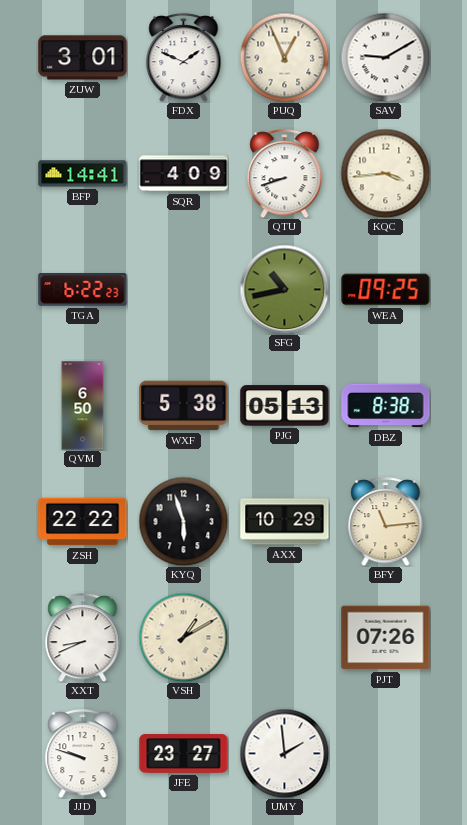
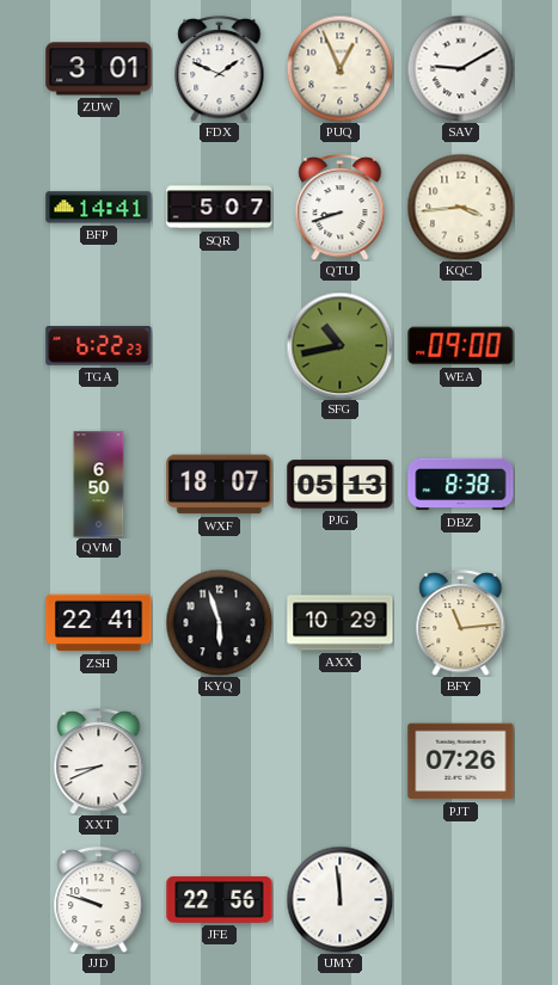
SQR: 4:09 -> 5:07
WEA: 09:25 -> 09:00
WXF: 5:38 -> 18:07
ZSH: 22:22 -> 22:41
VSH: 1:10 -> none
JFE: 23:27 -> 22:56
UMY: 1:59 -> 11:59
